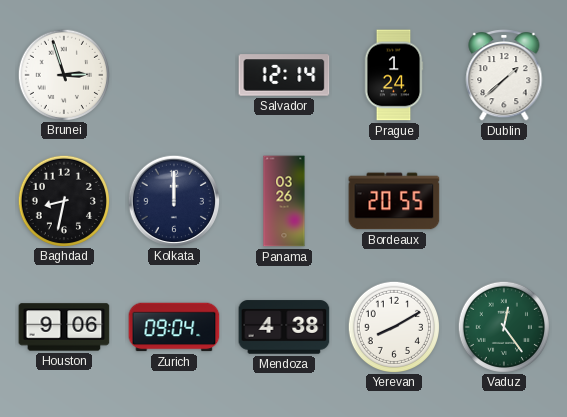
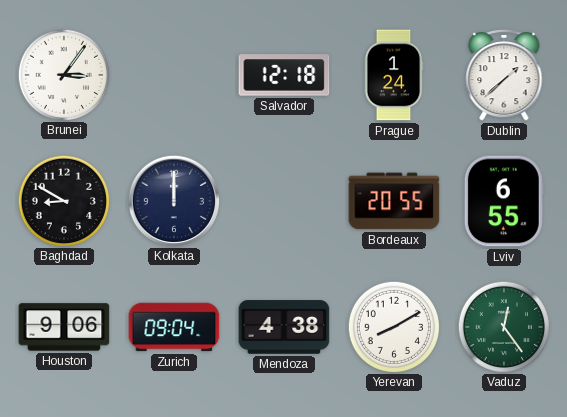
Brunei: 2:57 -> 3:06
Salvador: 12:14 -> 12:18
Baghdad: 8:32 -> 8:50
Panama: 03:26 -> none
Lviv: none -> 6:55
